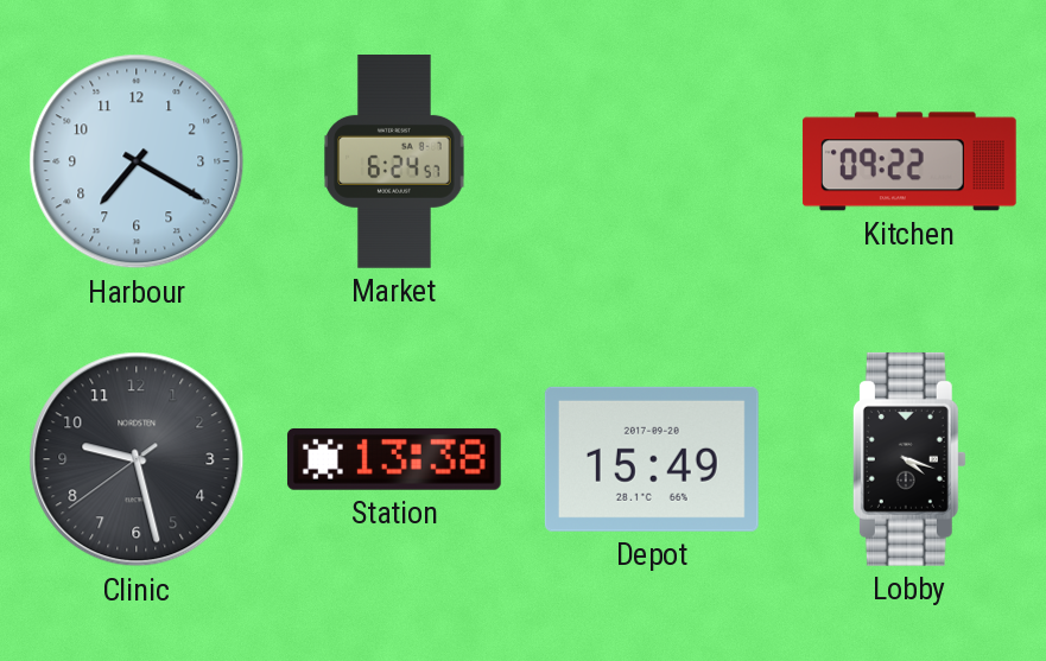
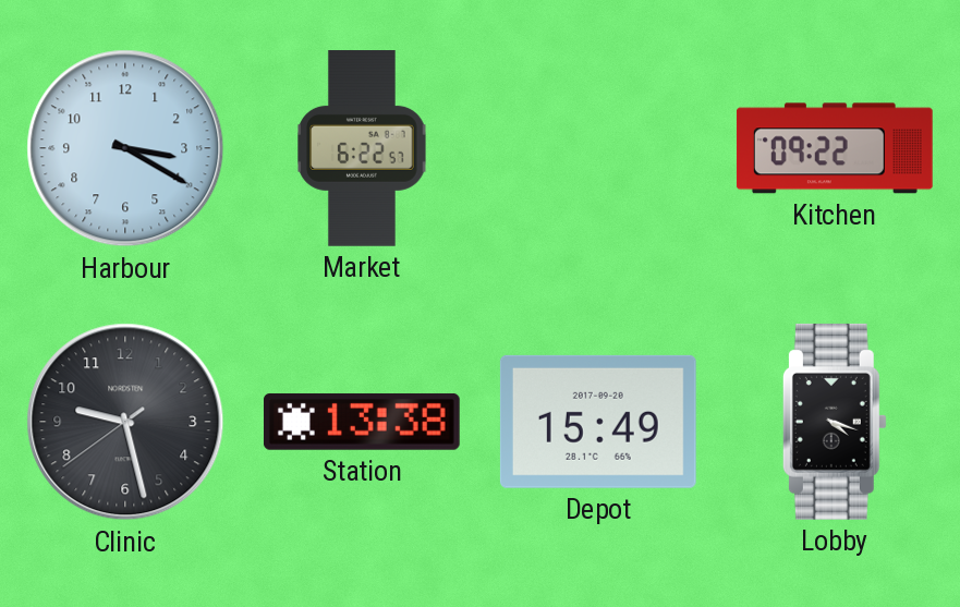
Harbour: 7:20 -> 3:20
Market: 6:24 -> 6:22
